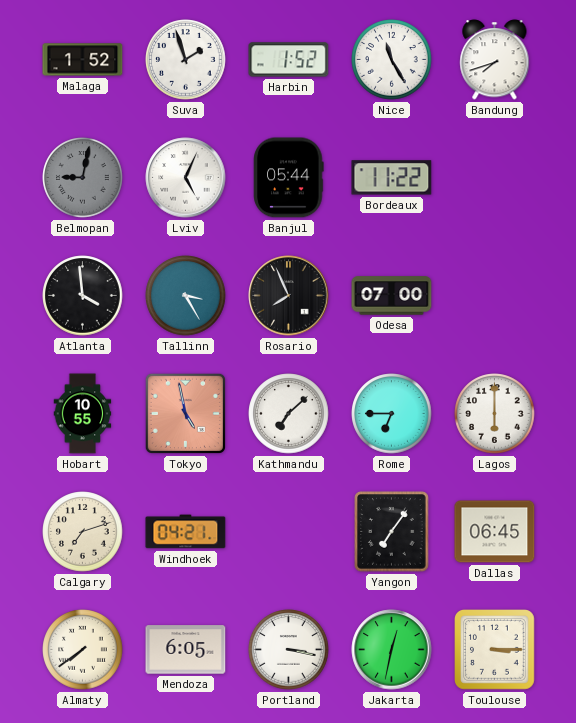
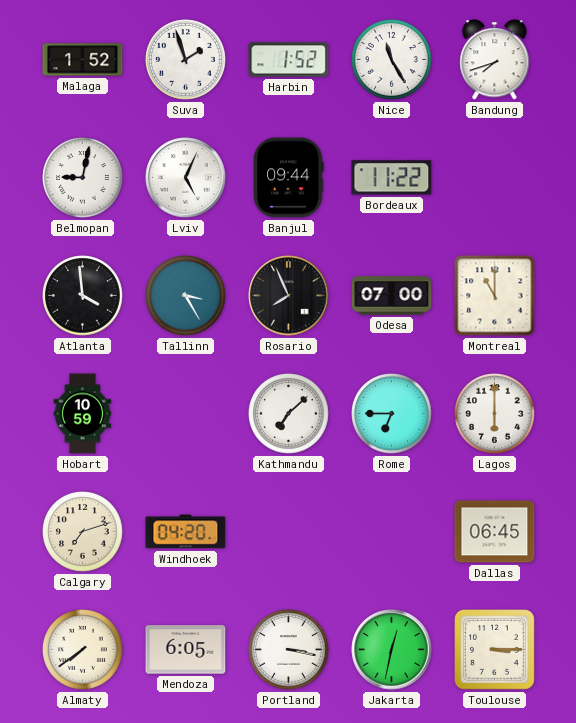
Belmopan dial: grey -> white
Banjul: 05:44 -> 09:44
Montreal: none -> 11:00
Hobart: 10:55 -> 10:59
Tokyo: 4:58 -> none
Windhoek: 04:21 -> 04:20
Yangon: 7:06 -> none
